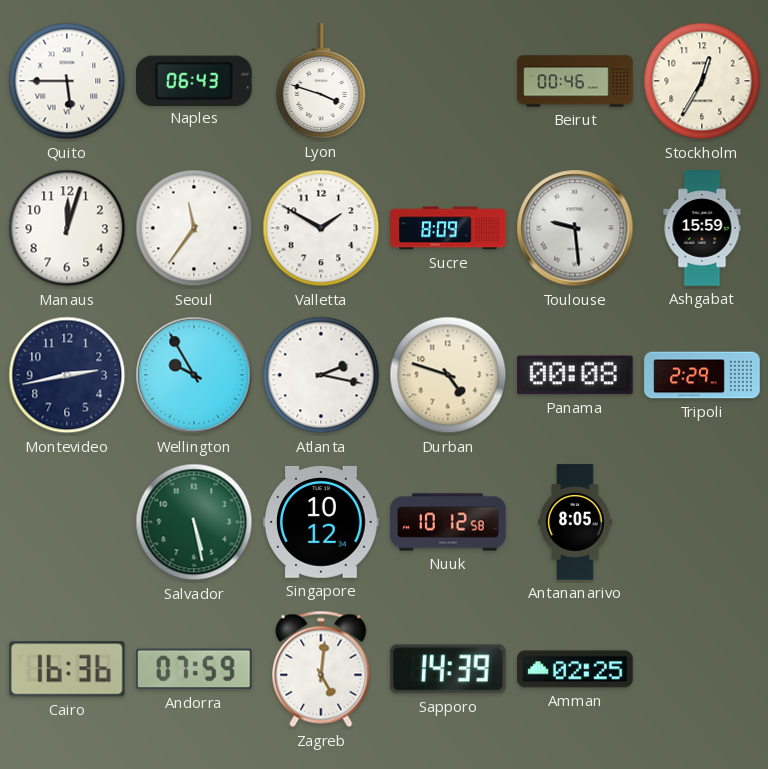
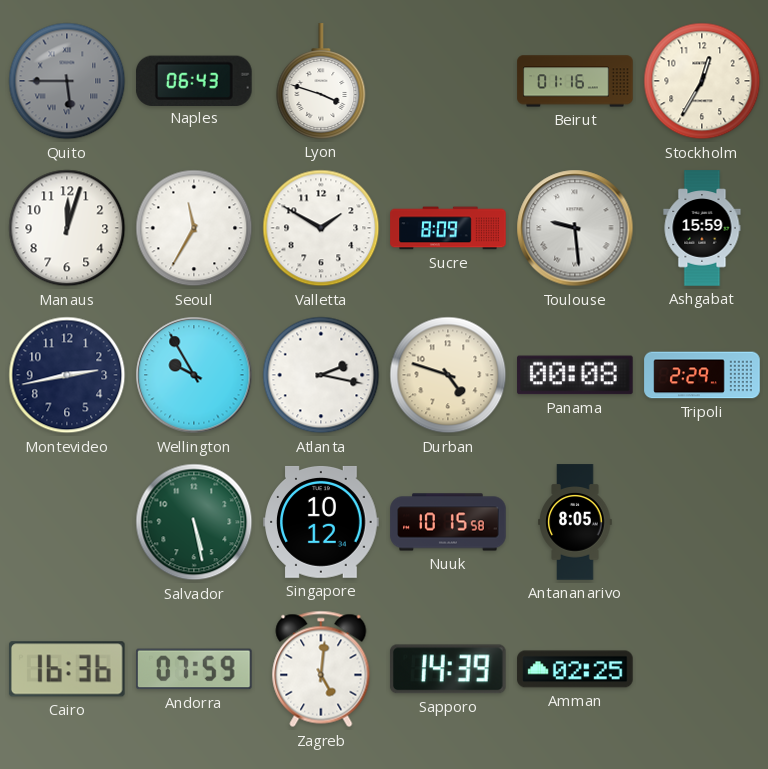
Quito dial: white -> grey
Beirut: 00:46 -> 01:16
Seoul: 11:36 -> 11:35
Nuuk: 10:12 -> 10:15
